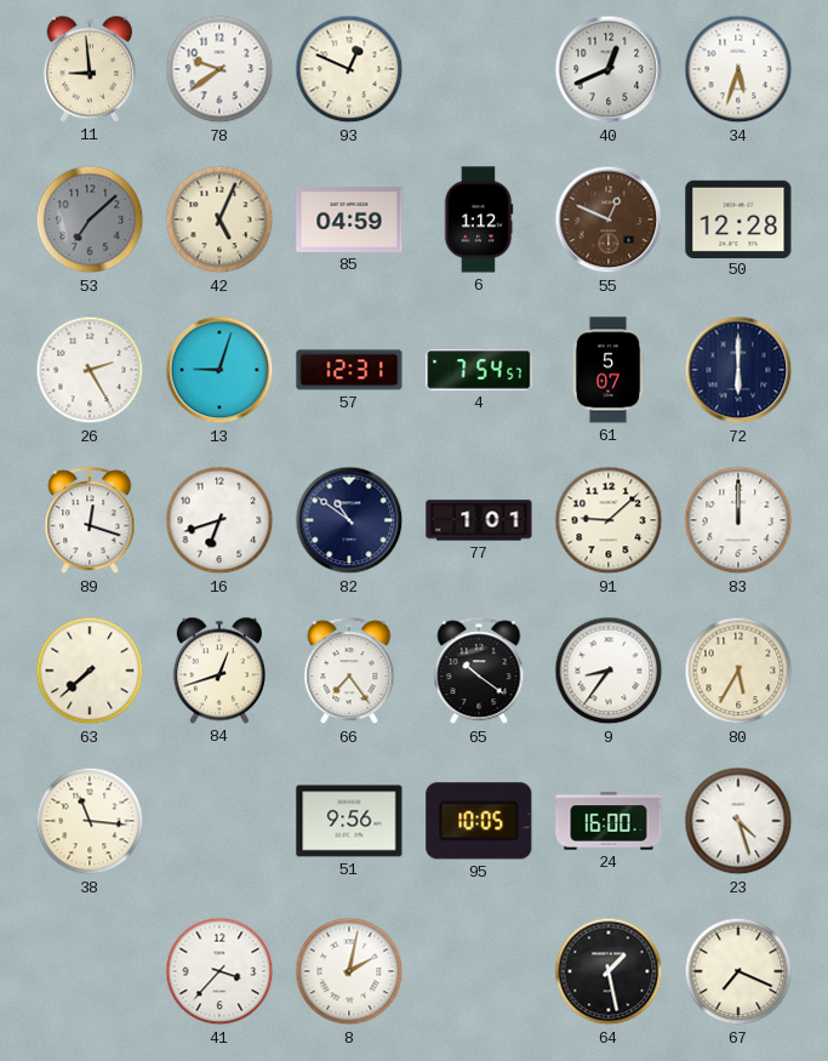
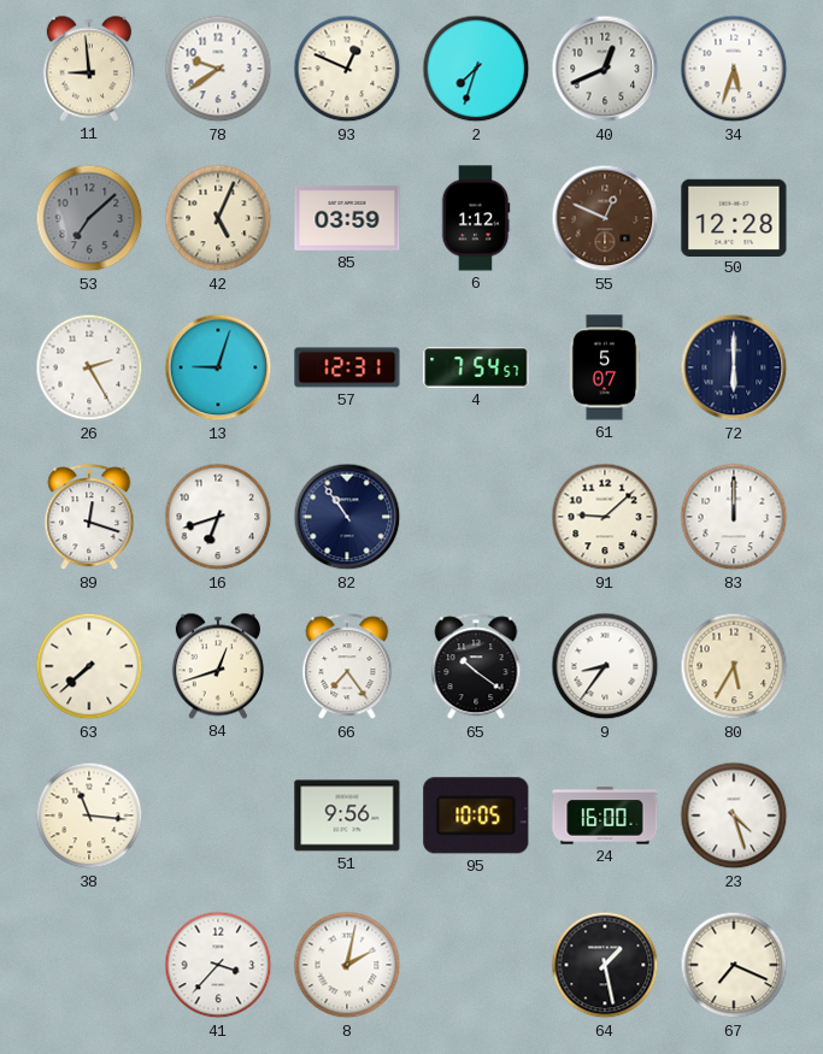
2: none -> 7:33
85: 04:59 -> 03:59
82: 10:51 -> 10:54
77: 1:01 -> none
